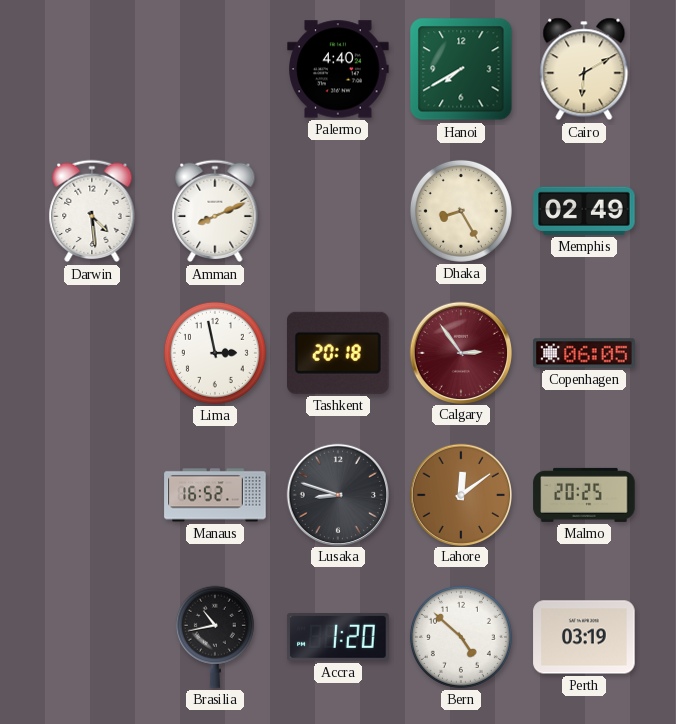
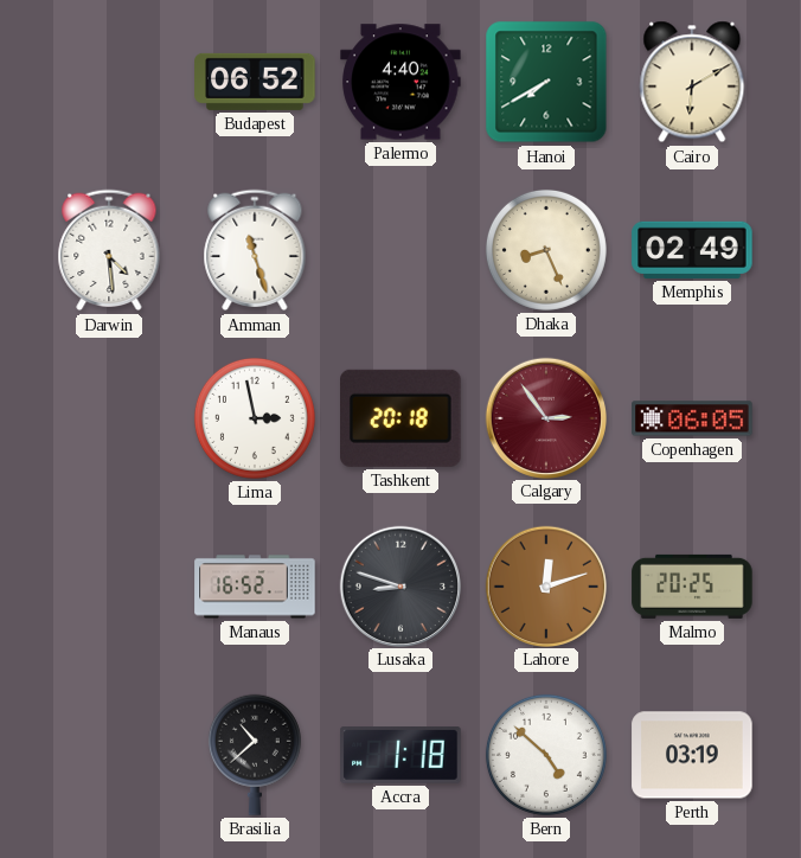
Budapest: none -> 06:52
Amman: 8:11 -> 11:27
Dhaka: 8:25 -> 8:26
Lahore: 12:09 -> 12:12
Brasilia: 10:43 -> 10:38
Accra: 1:20 -> 1:18
